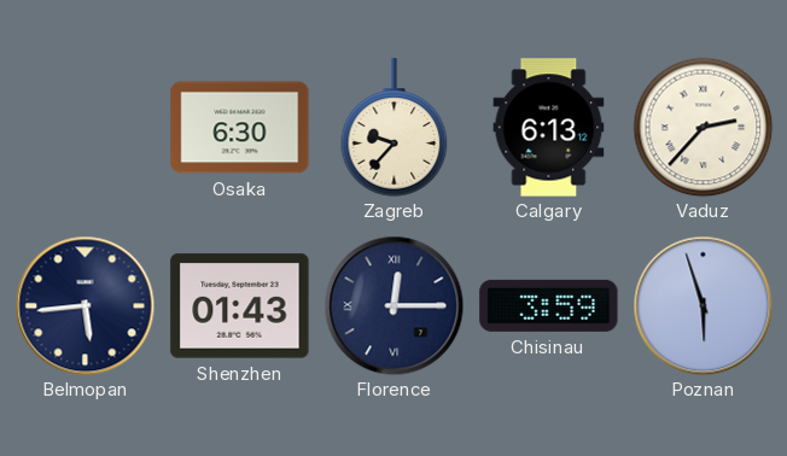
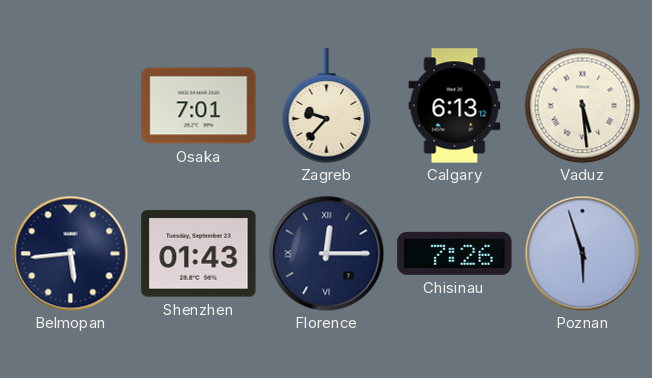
Osaka: 6:30 -> 7:01
Vaduz: 2:37 -> 5:29
Chisinau: 3:59 -> 7:26
